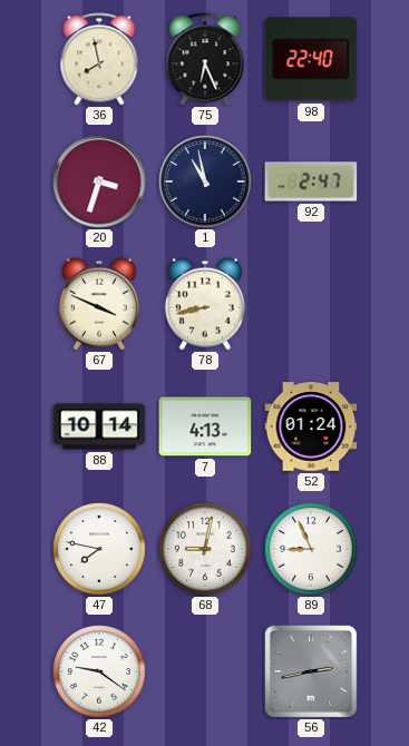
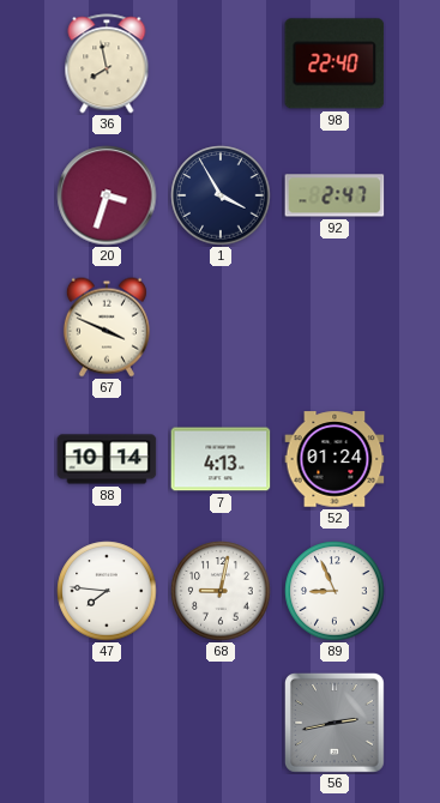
75: 6:26 -> none
1: 10:58 -> 3:55
78: 8:43 -> none
47: 7:47 -> 7:46
42: 9:21 -> none
